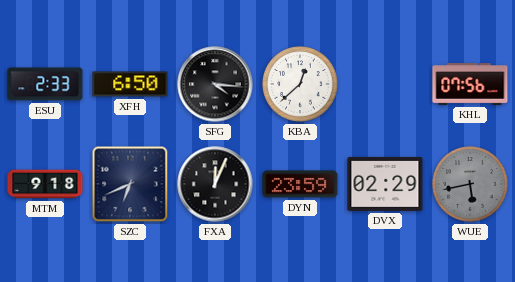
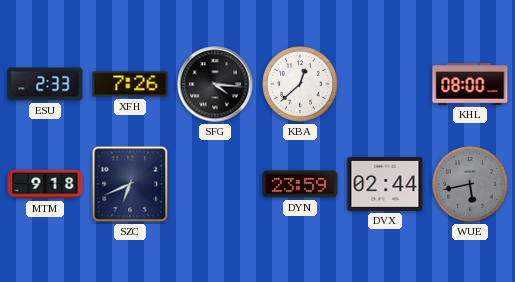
XFH: 6:50 -> 7:26
KHL: 07:56 -> 08:00
FXA: 12:04 -> none
DVX: 02:29 -> 02:44
